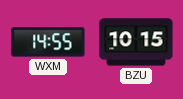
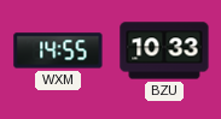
BZU: 10:15 -> 10:33
